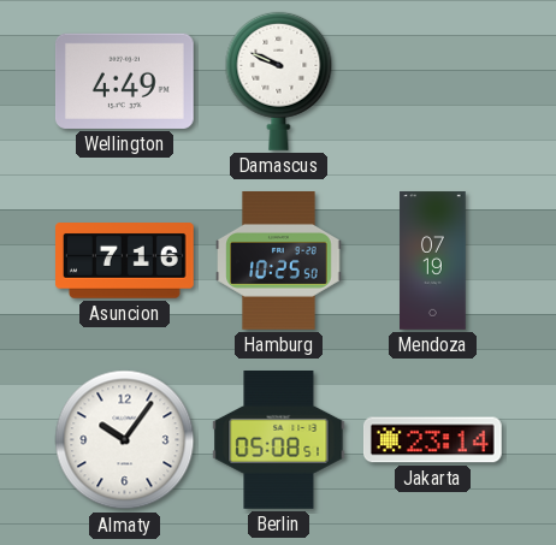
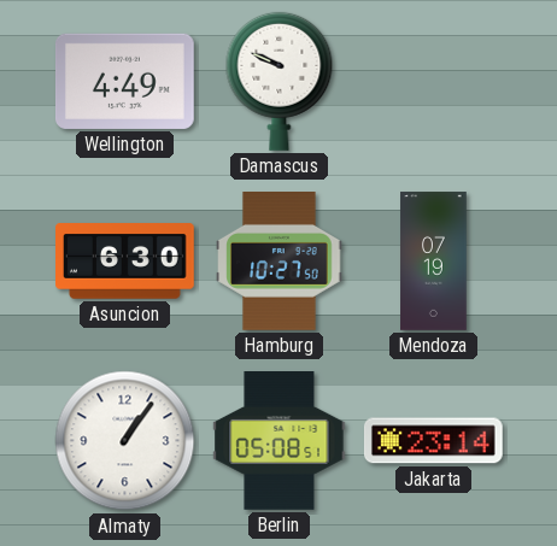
Asuncion: 7:16 -> 6:30
Hamburg: 10:25 -> 10:27
Almaty: 10:06 -> 1:06
